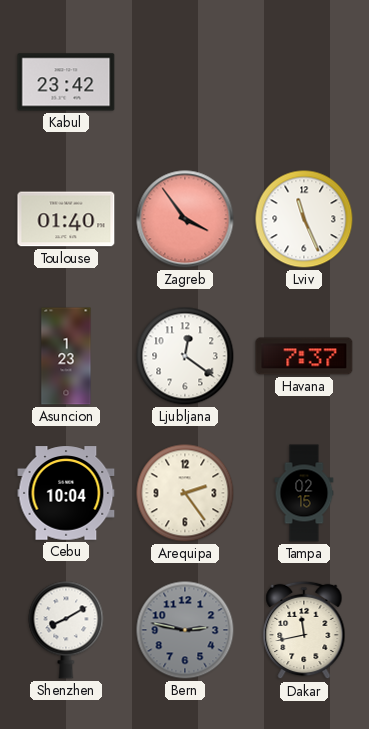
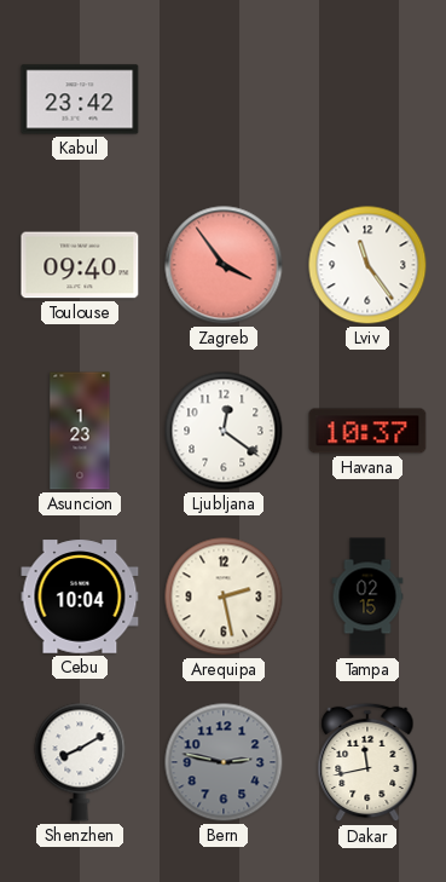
Toulouse: 01:40 -> 09:40
Lviv: 11:26 -> 11:24
Havana: 7:37 -> 10:37
Arequipa: 2:24 -> 2:28
